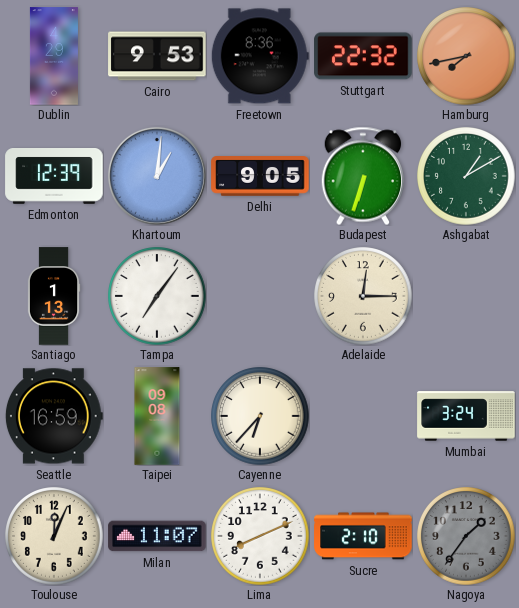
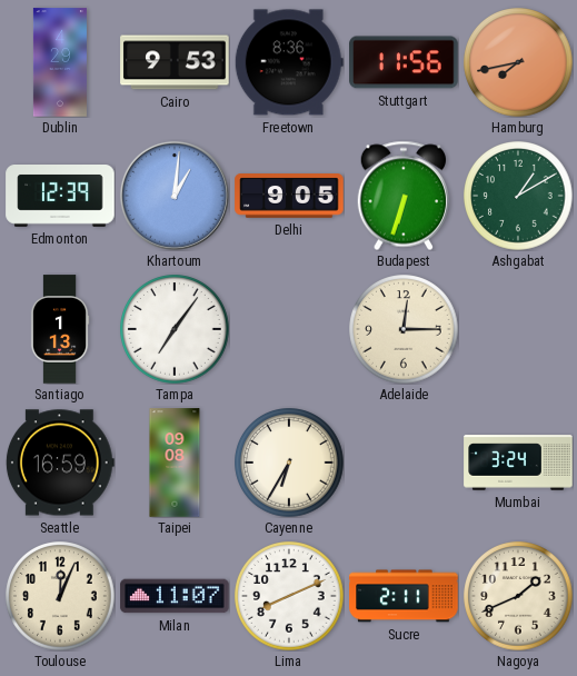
Stuttgart: 22:32 -> 11:56
Cayenne: 6:37 -> 6:35
Sucre: 2:10 -> 2:11
Nagoya: 1:36 -> 1:41
Nagoya dial: grey -> cream
